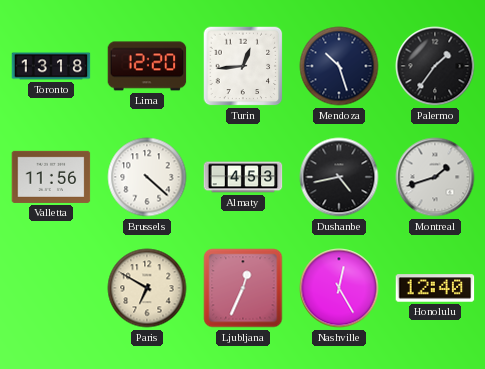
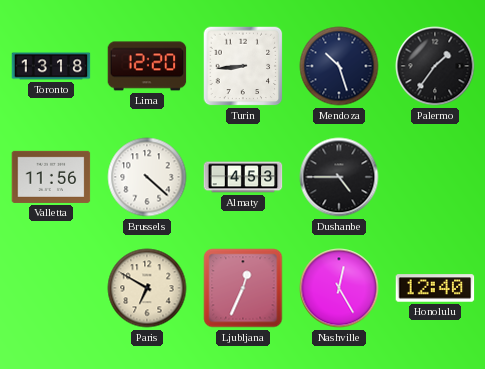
Turin: 12:44 -> 8:44
Dushanbe: 4:43 -> 4:45
Montreal: 1:42 -> none
